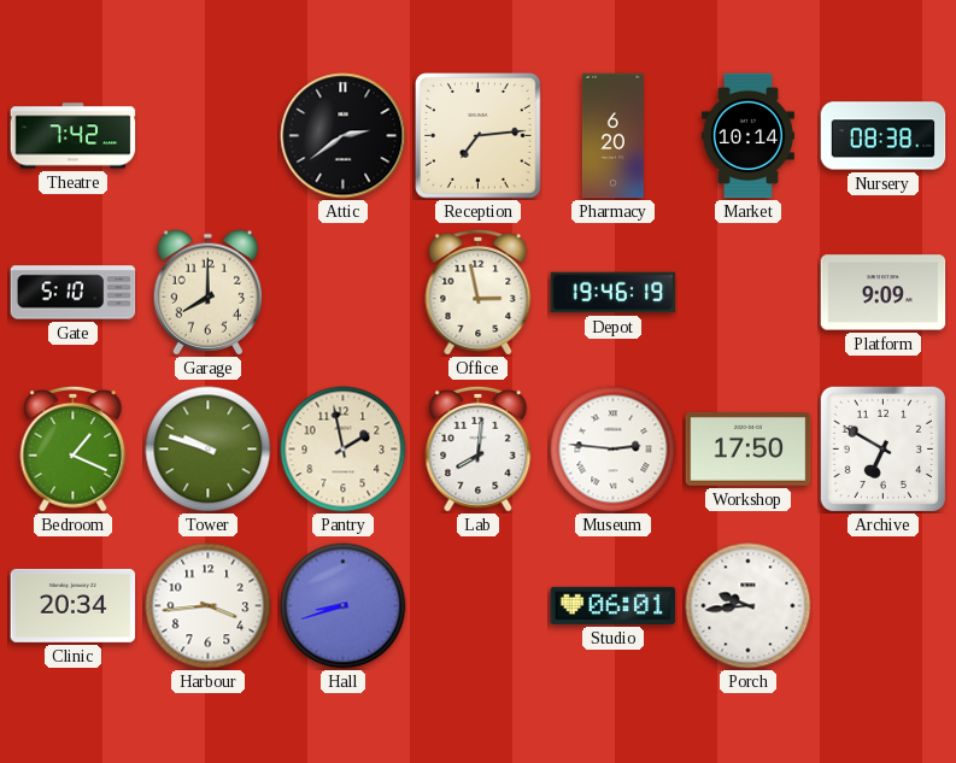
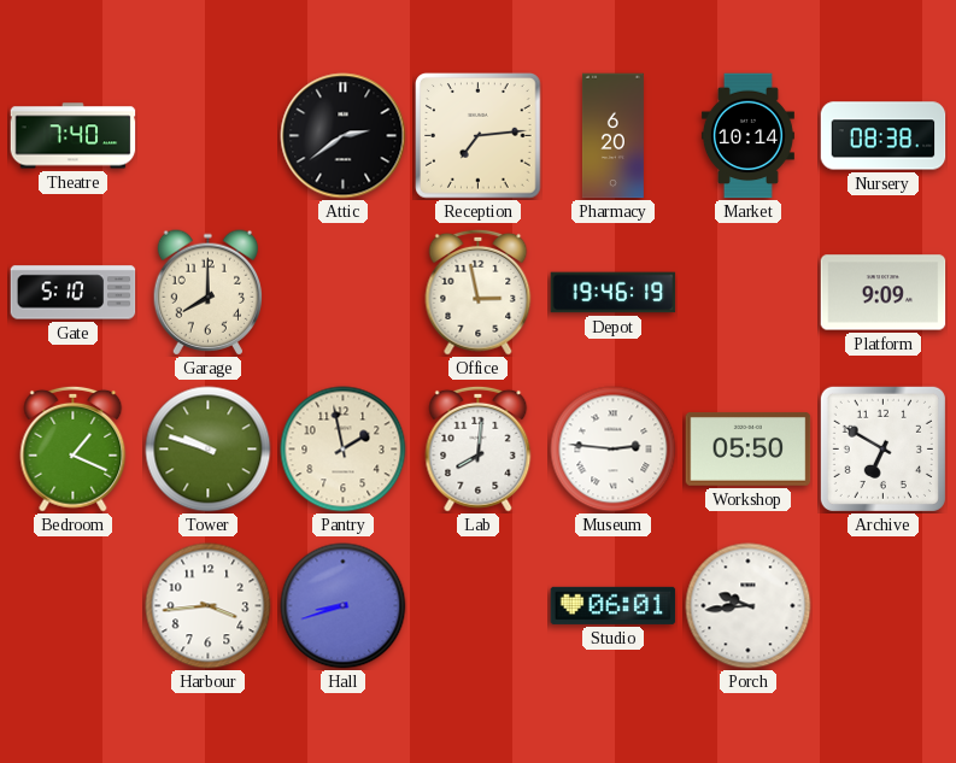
Theatre: 7:42 -> 7:40
Workshop: 17:50 -> 05:50
Clinic: 20:34 -> none
